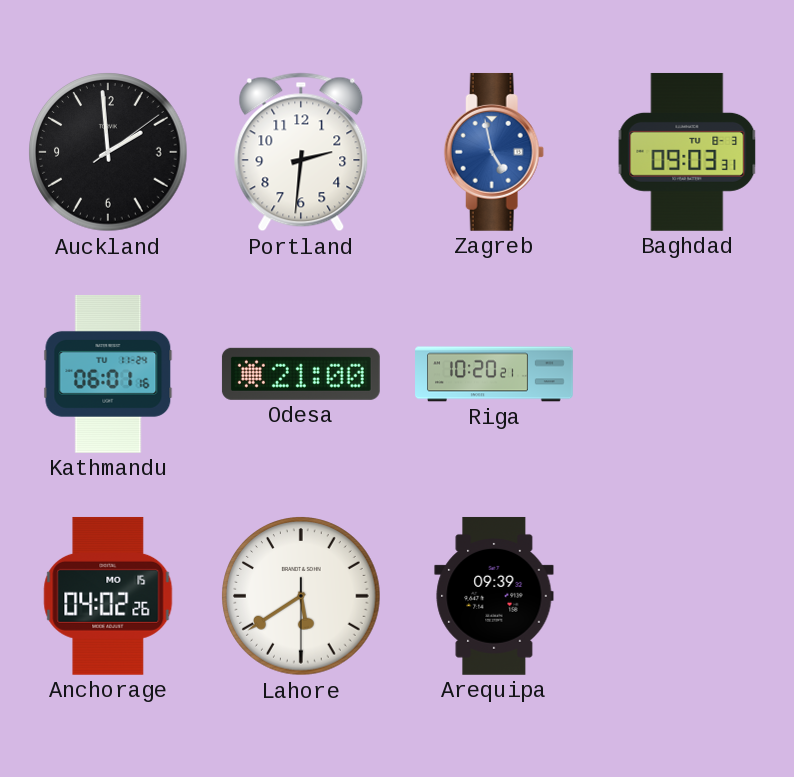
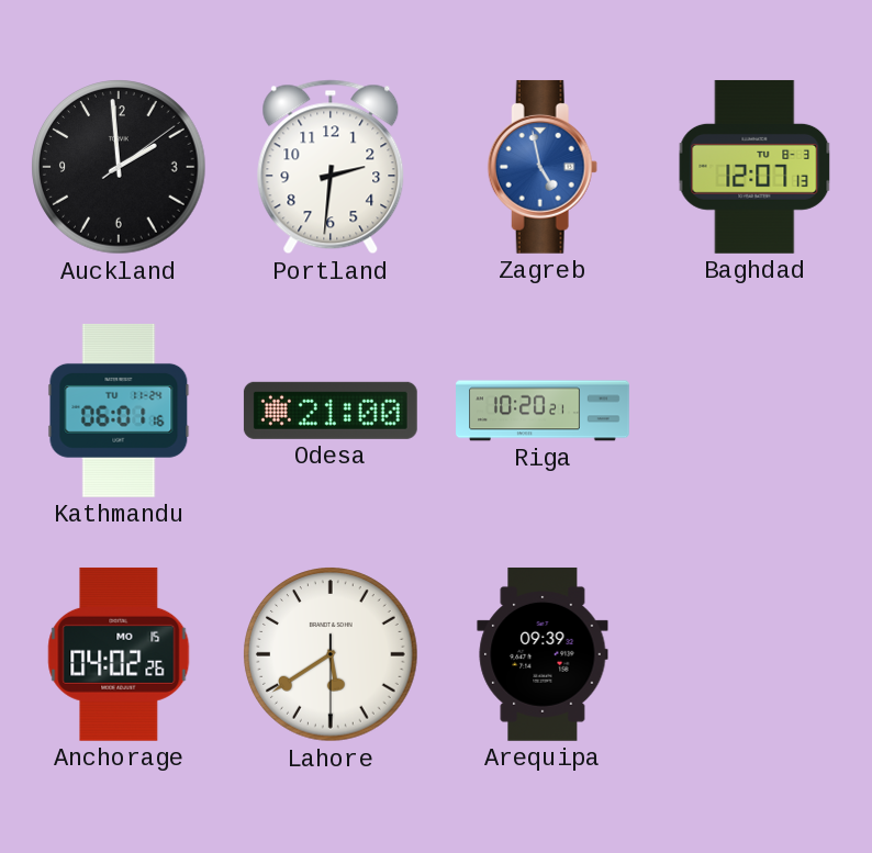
Baghdad: 09:03 -> 12:07
